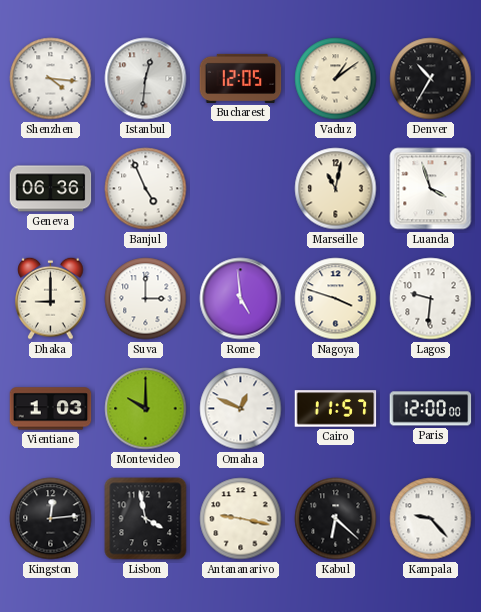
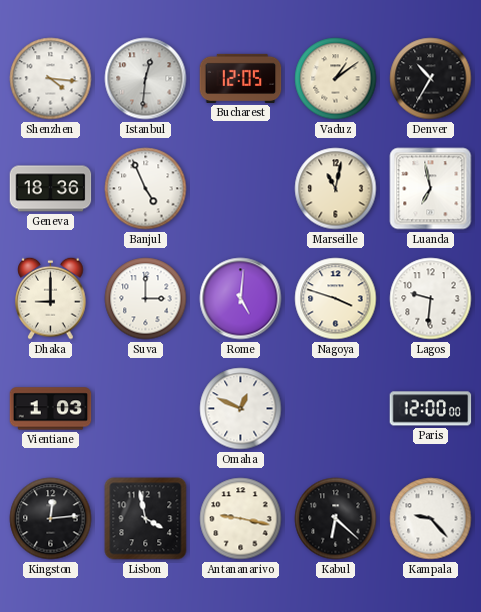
Geneva: 06:36 -> 18:36
Luanda: 3:57 -> 6:58
Rome: 4:59 -> 5:01
Montevideo: 10:00 -> none
Cairo: 11:57 -> none
